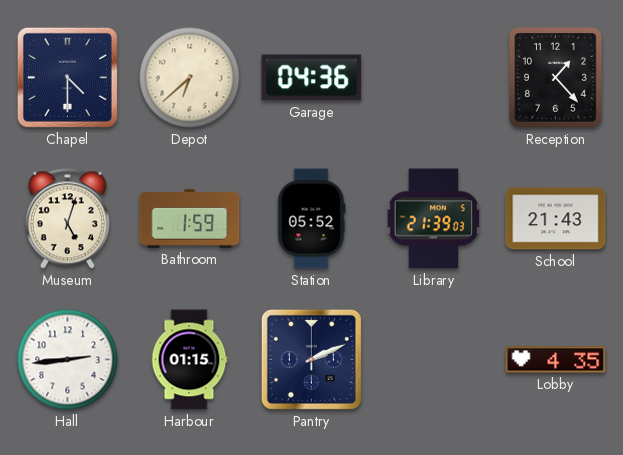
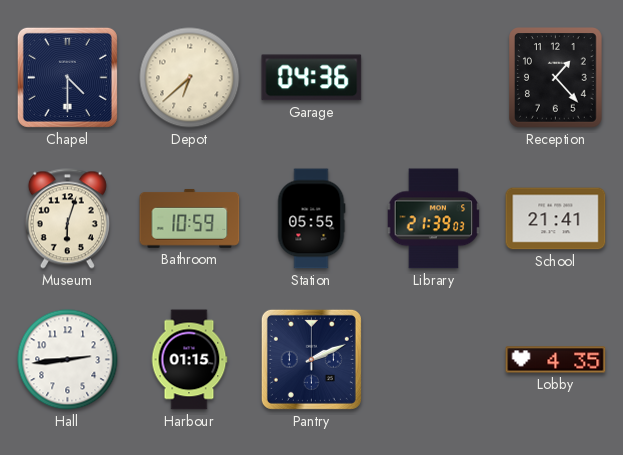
Museum: 5:03 -> 6:03
Bathroom: 1:59 -> 10:59
Station: 05:52 -> 05:55
School: 21:43 -> 21:41
